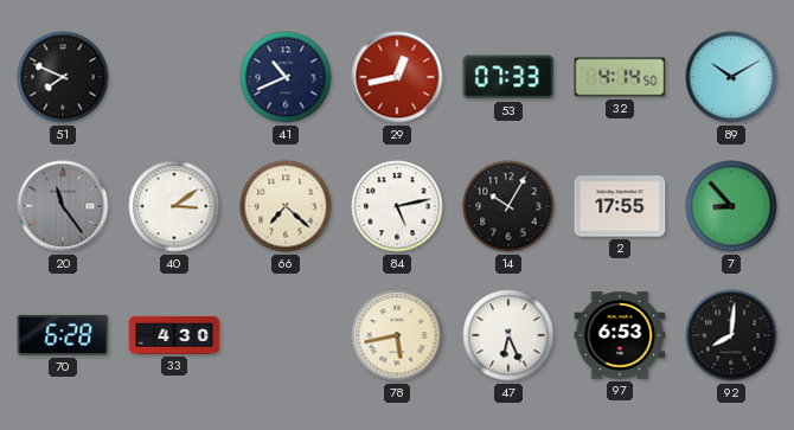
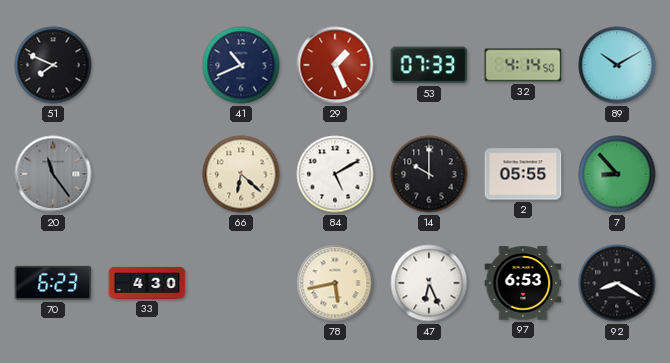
29: 12:43 -> 1:26
40: 3:09 -> none
66: 7:22 -> 6:22
84: 5:13 -> 5:10
14: 10:05 -> 10:00
2: 17:55 -> 05:55
70: 6:28 -> 6:23
92: 8:01 -> 8:20
